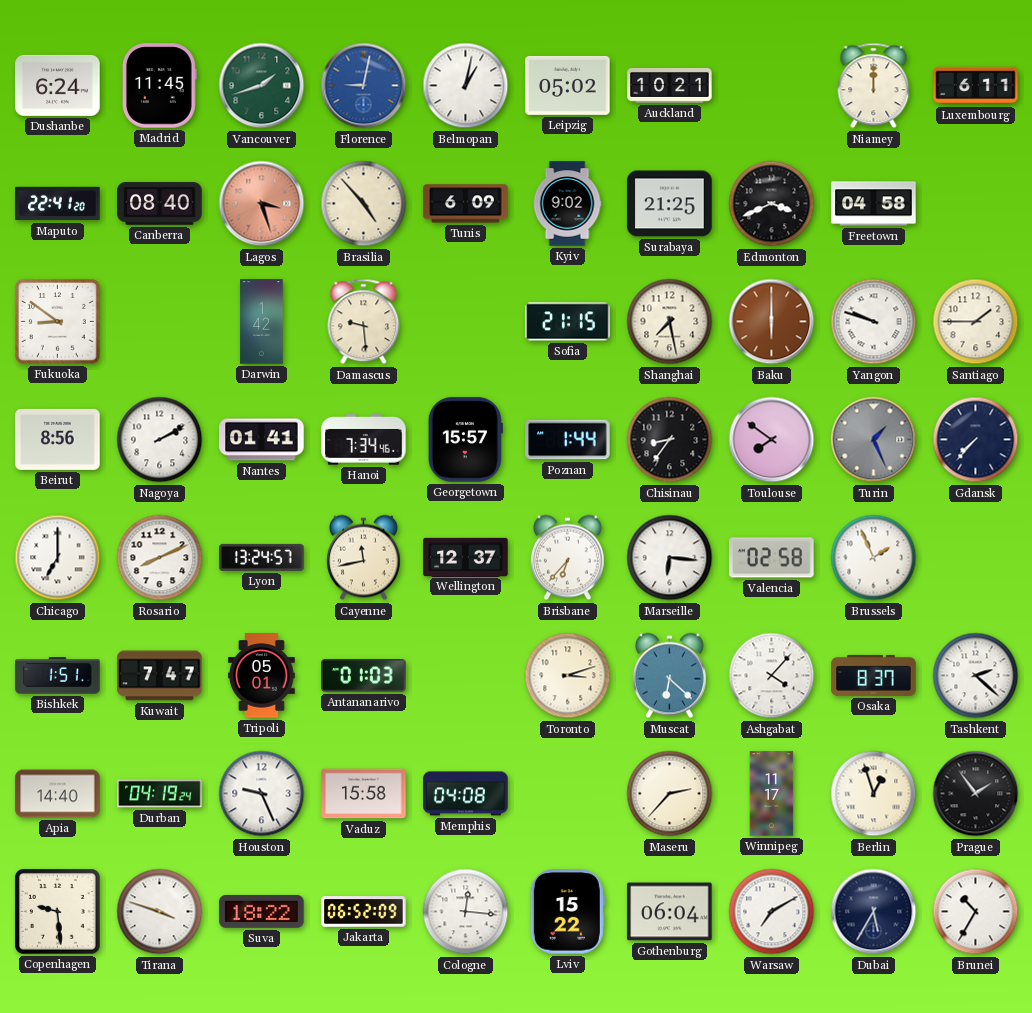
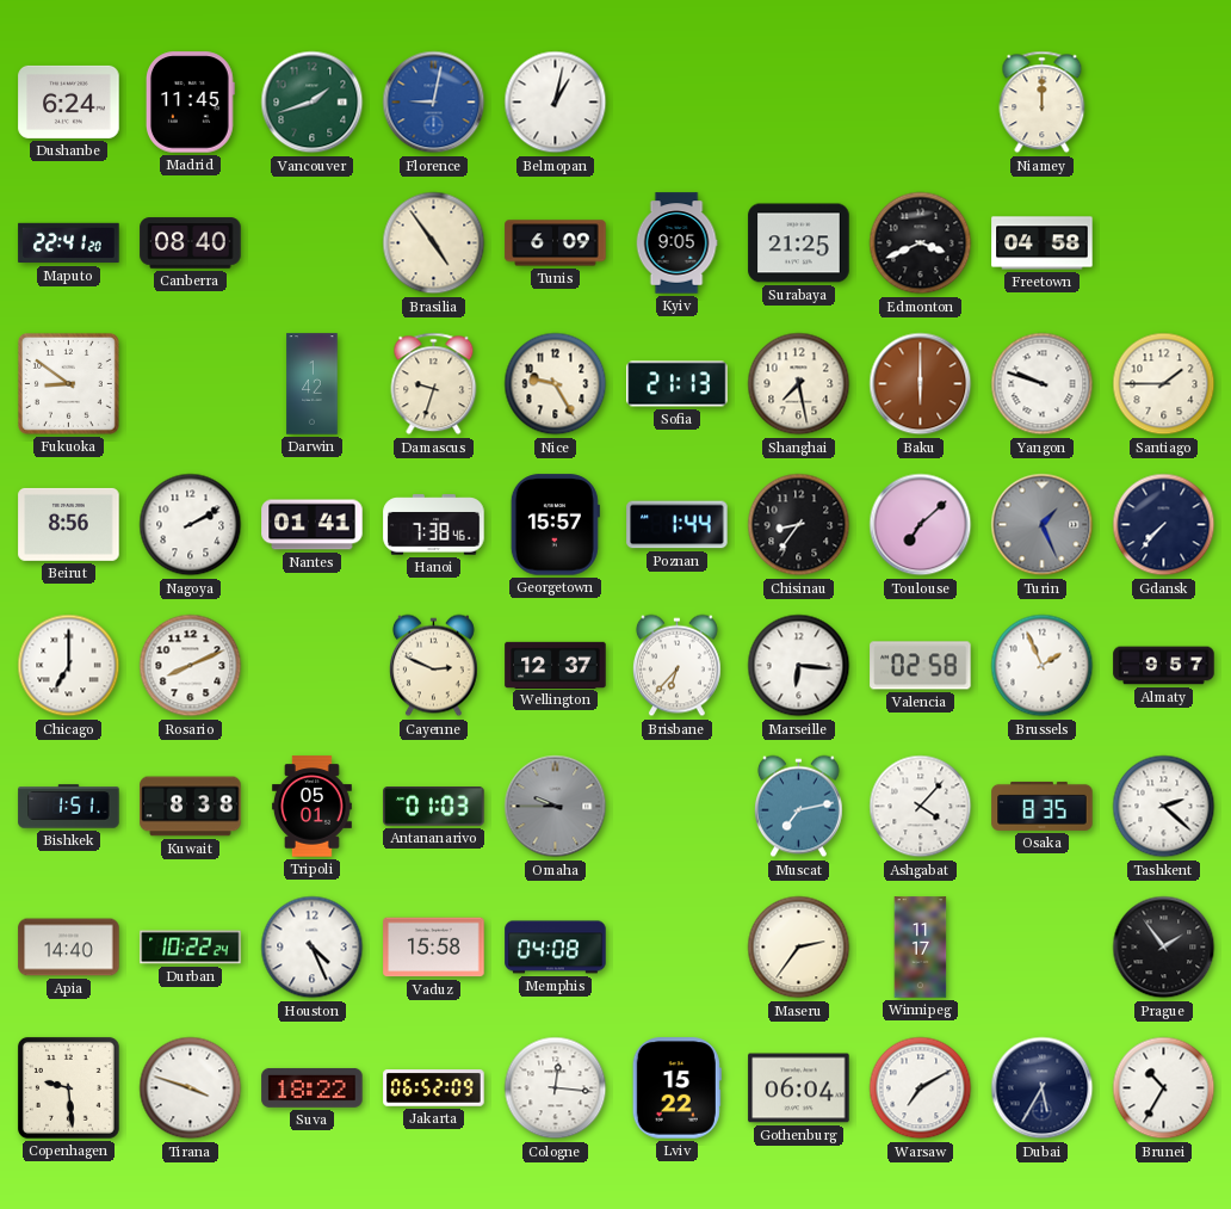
Leipzig: 05:02 -> none
Auckland: 10:21 -> none
Luxembourg: 6:11 -> none
Lagos: 3:27 -> none
Brasilia: 4:53 -> 4:54
Kyiv: 9:02 -> 9:05
Damascus: 9:29 -> 9:33
Nice: none -> 9:25
Sofia: 21:15 -> 21:13
Hanoi: 7:34 -> 7:38
Toulouse: 7:51 -> 7:08
Lyon: 13:24 -> none
Cayenne: 11:43 -> 2:49
Almaty: none -> 9:57
Kuwait: 7:47 -> 8:38
Omaha: none -> 9:45
Toronto: 3:12 -> none
Muscat: 6:22 -> 7:13
Osaka: 8:37 -> 8:35
Durban: 04:19 -> 10:22
Houston: 9:26 -> 4:26
Maseru: 2:37 -> 2:36
Berlin: 12:57 -> none
